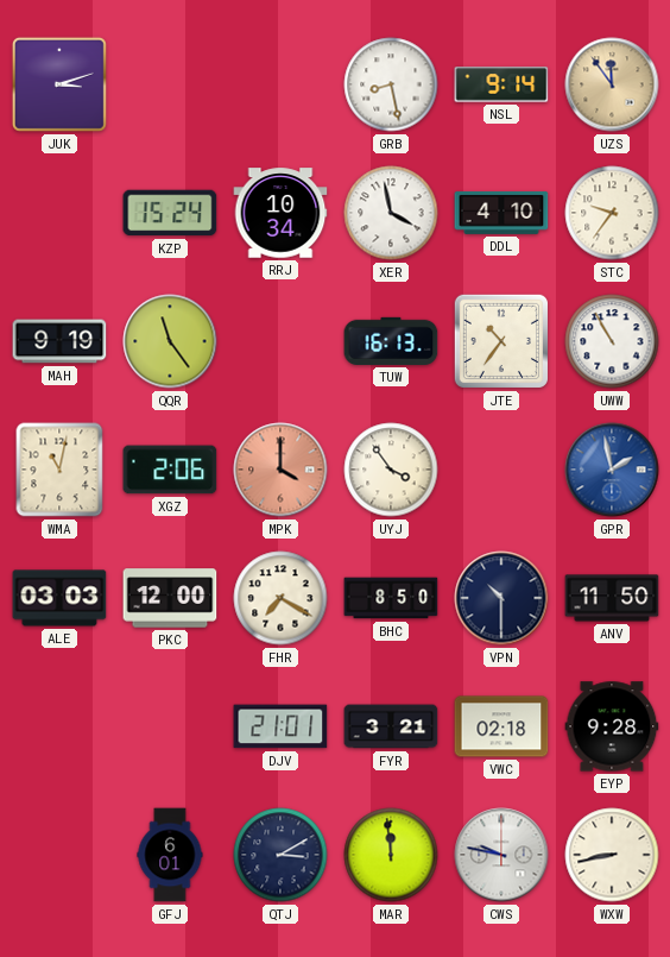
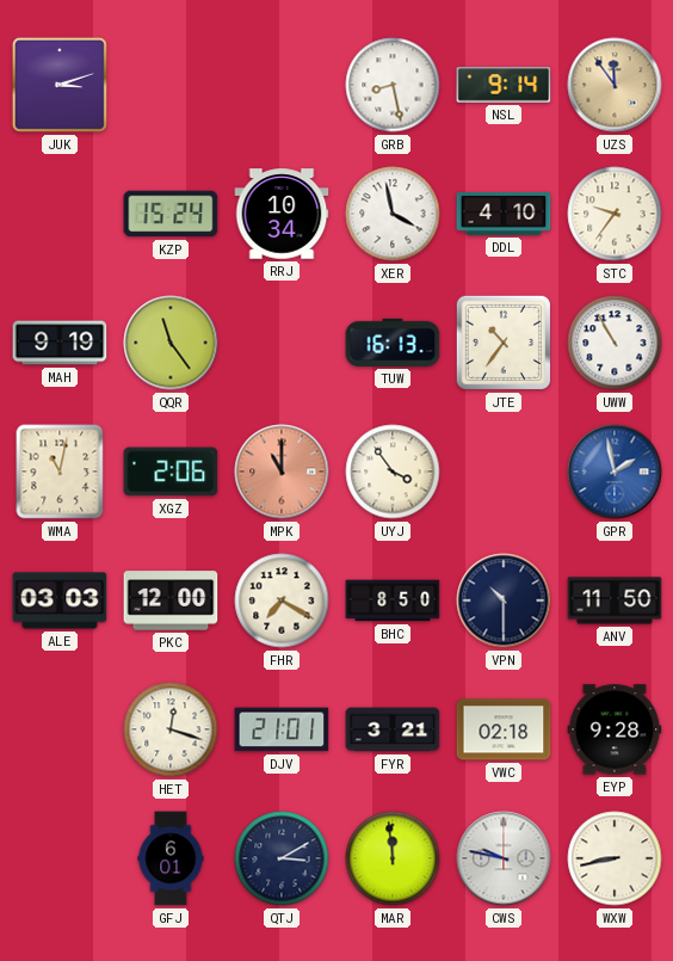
MPK: 4:00 -> 11:00
HET: none -> 12:18
